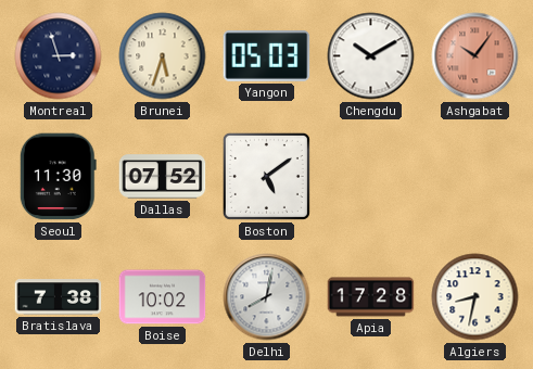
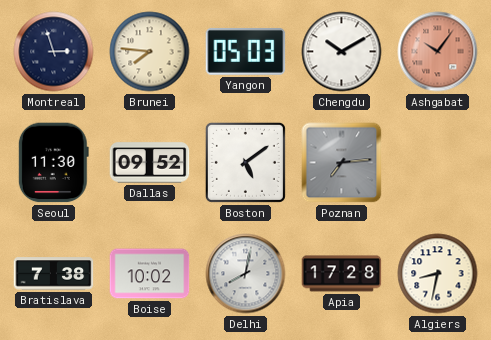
Brunei: 5:33 -> 7:46
Dallas: 07:52 -> 09:52
Poznan: none -> 7:14
